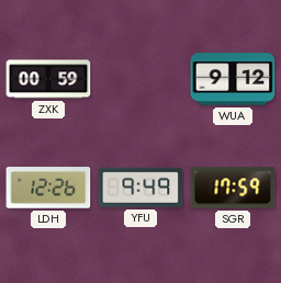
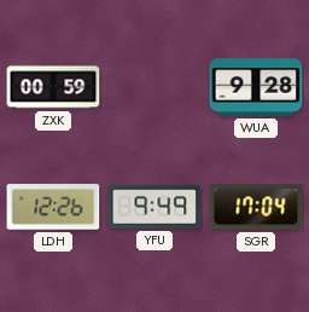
WUA: 9:12 -> 9:28
SGR: 17:59 -> 17:04
